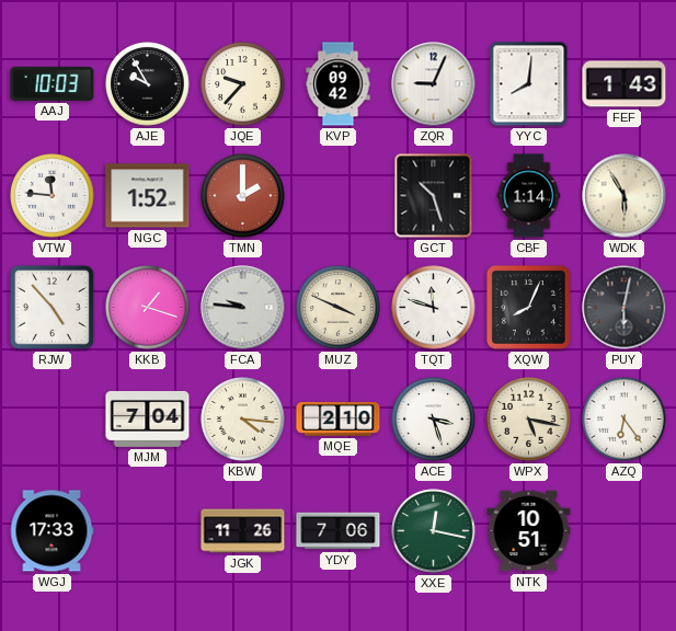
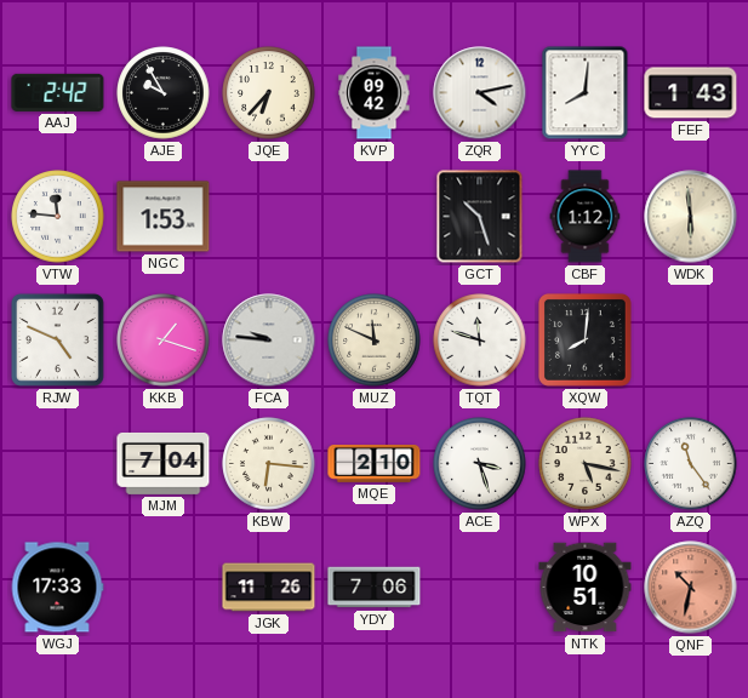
AAJ: 10:03 -> 2:42
JQE: 9:37 -> 6:37
ZQR: 9:04 -> 4:13
NGC: 1:52 -> 1:53
TMN: 2:00 -> none
CBF: 1:14 -> 1:12
WDK: 5:55 -> 5:59
RJW: 4:53 -> 4:49
MUZ: 3:49 -> 11:49
XQW: 8:04 -> 8:01
PUY: 6:02 -> none
KBW: 4:16 -> 6:16
AZQ: 6:24 -> 11:24
XXE: 12:17 -> none
QNF: none -> 10:32
